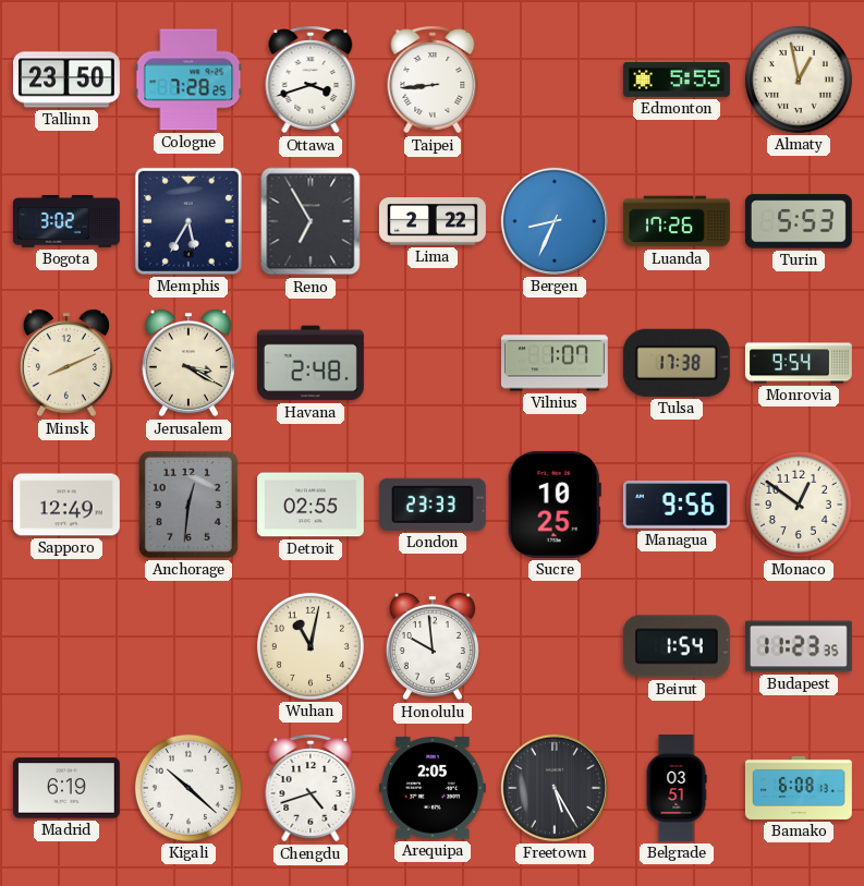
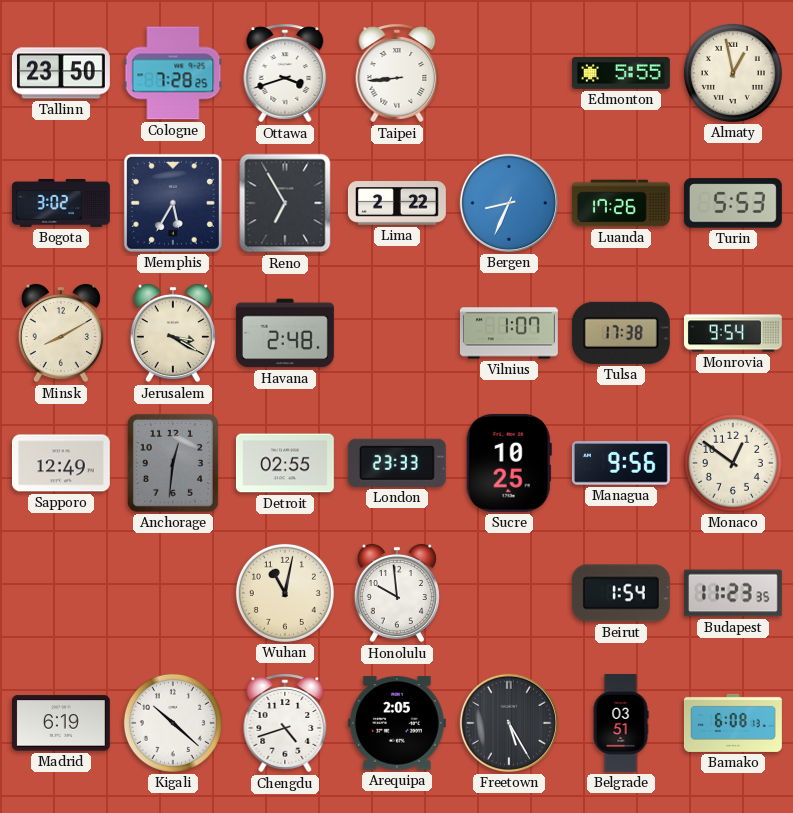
Minsk: 8:11 -> 8:10
